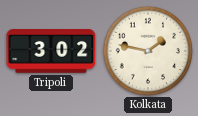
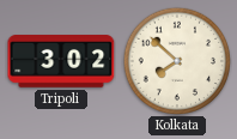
Kolkata: 1:47 -> 7:52
